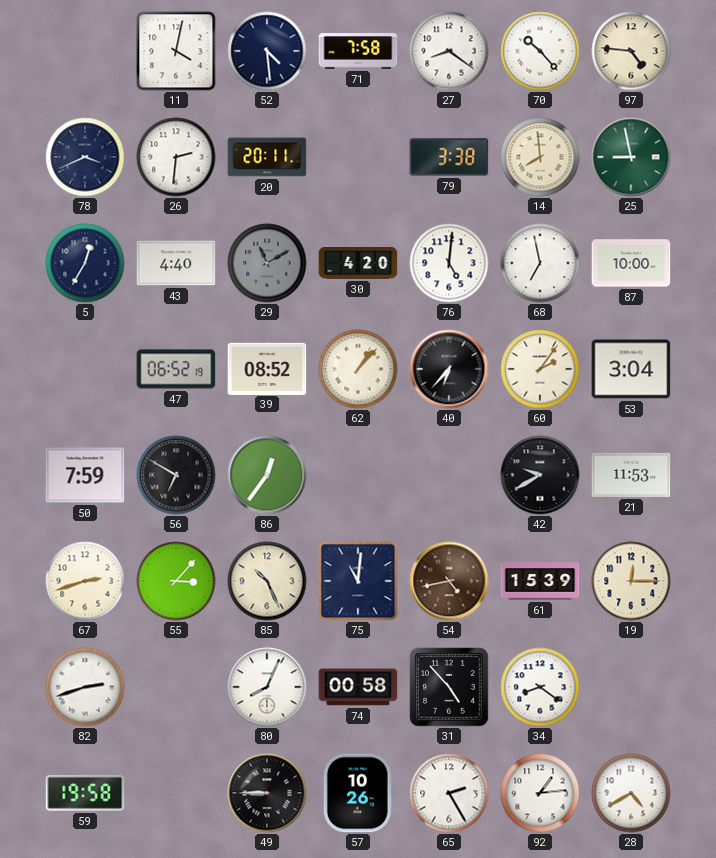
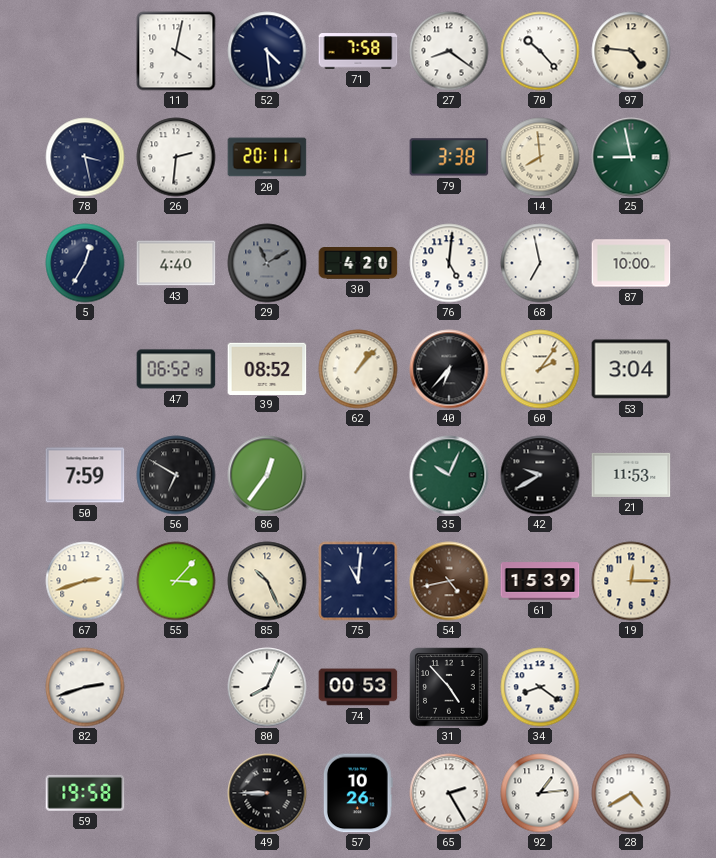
78: 3:41 -> 3:28
35: none -> 10:04
74: 00:58 -> 00:53
